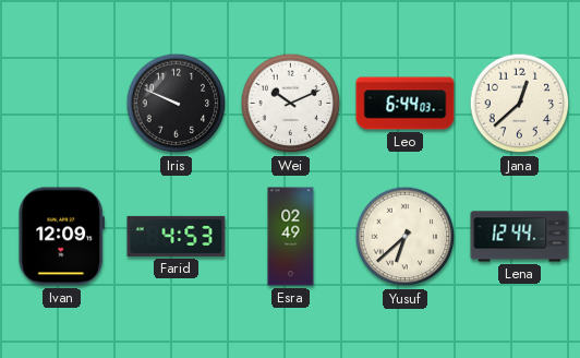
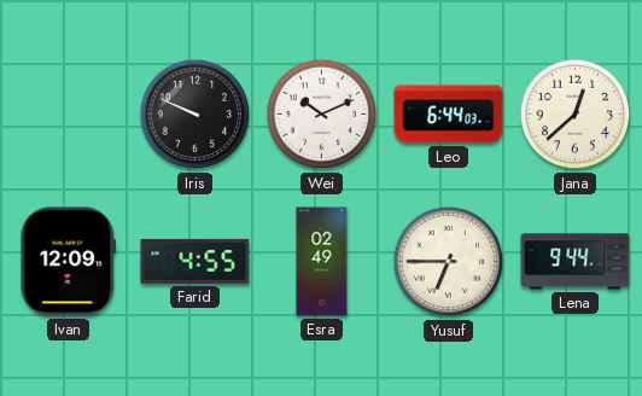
Farid: 4:53 -> 4:55
Yusuf: 6:38 -> 6:45
Lena: 12:44 -> 9:44
